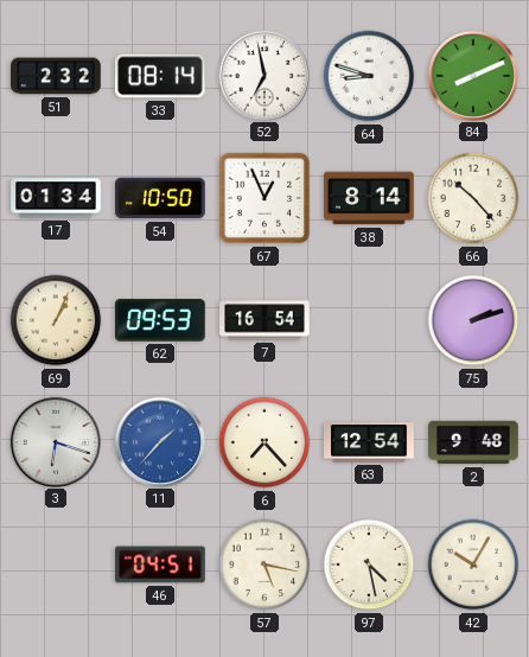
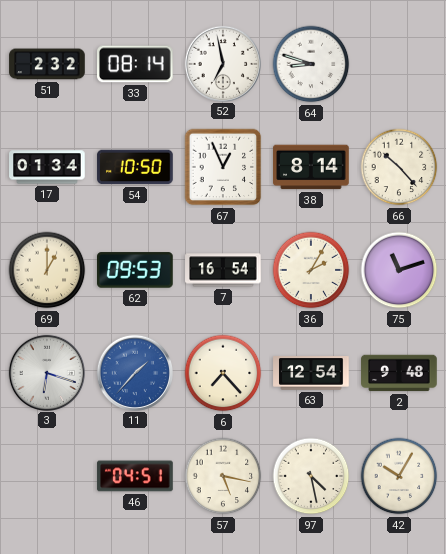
84: 8:11 -> none
69: 1:04 -> 1:00
36: none -> 2:05
75: 2:12 -> 11:12
